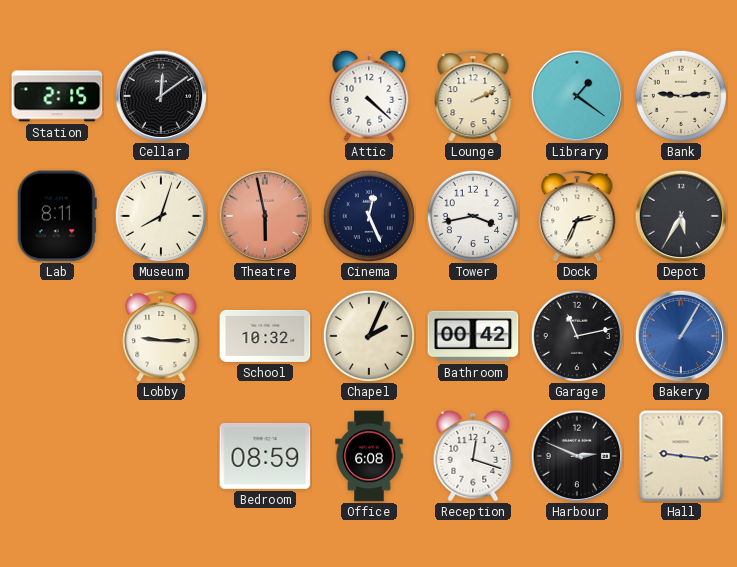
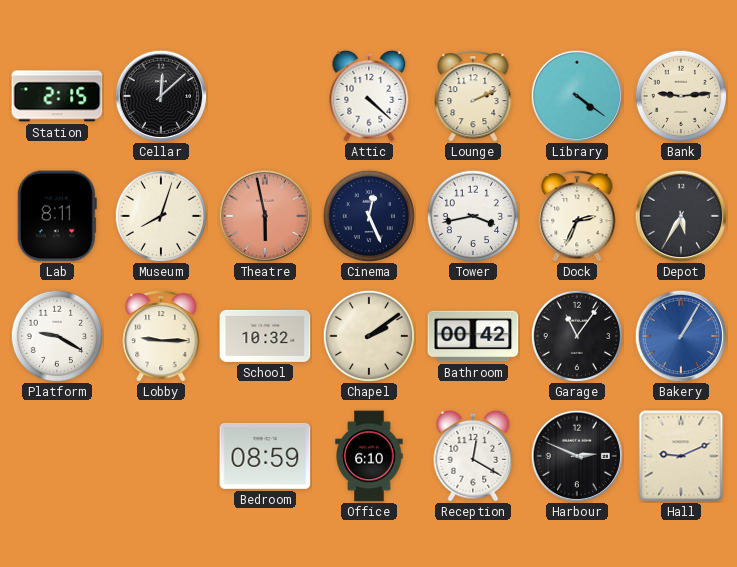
Cellar: 12:09 -> 12:08
Library: 1:21 -> 4:21
Platform: none -> 9:20
Chapel: 2:04 -> 2:09
Garage: 11:13 -> 11:06
Office: 6:08 -> 6:10
Reception: 12:18 -> 12:20
Hall: 9:16 -> 9:11
